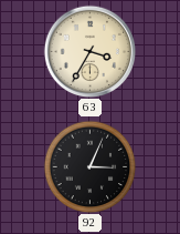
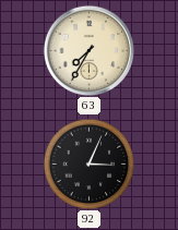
63: 3:35 -> 7:35
